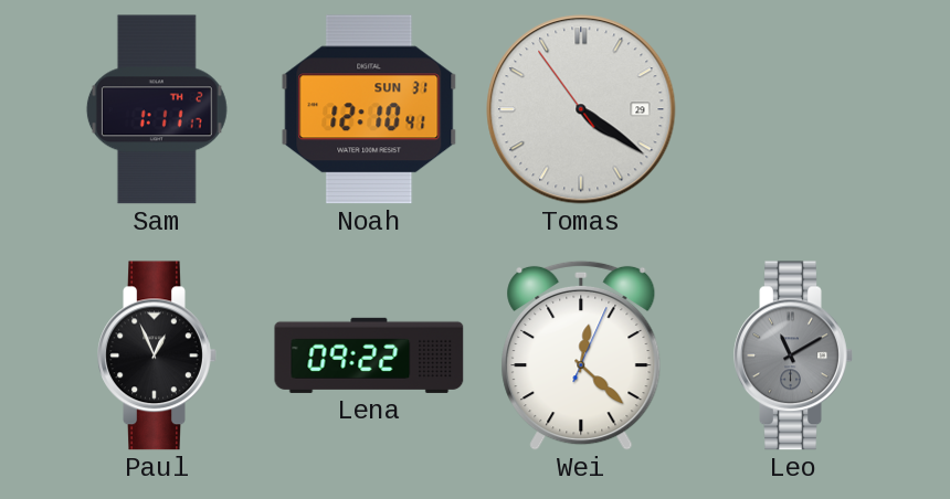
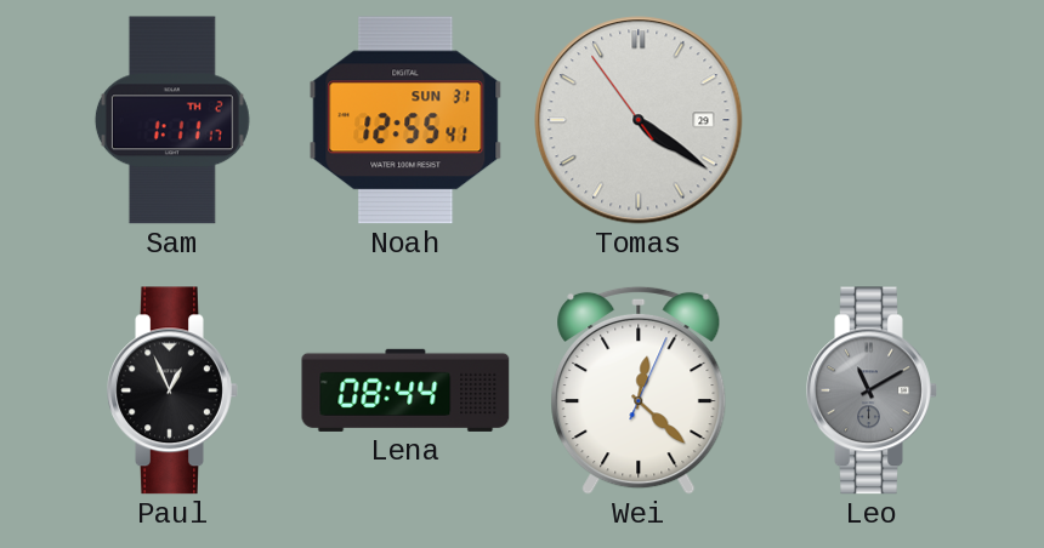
Noah: 12:10 -> 12:55
Lena: 09:22 -> 08:44
